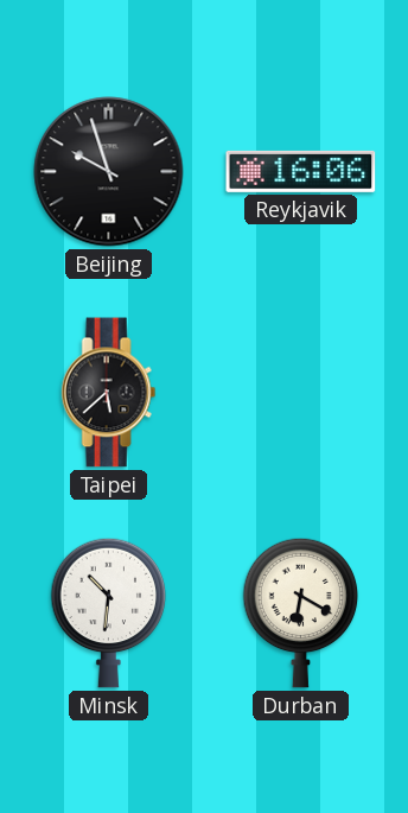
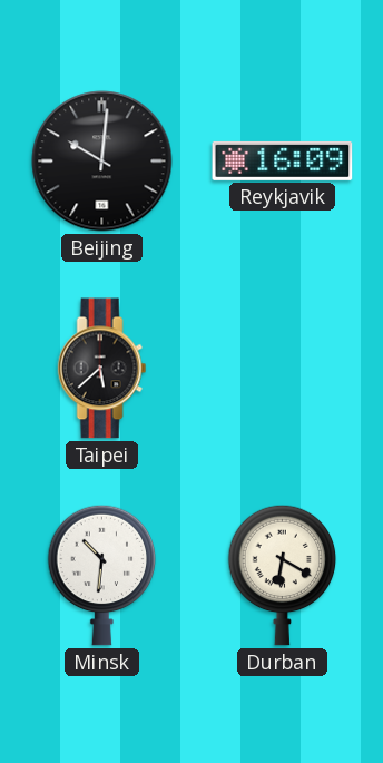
Beijing: 9:57 -> 10:01
Reykjavik: 16:06 -> 16:09
